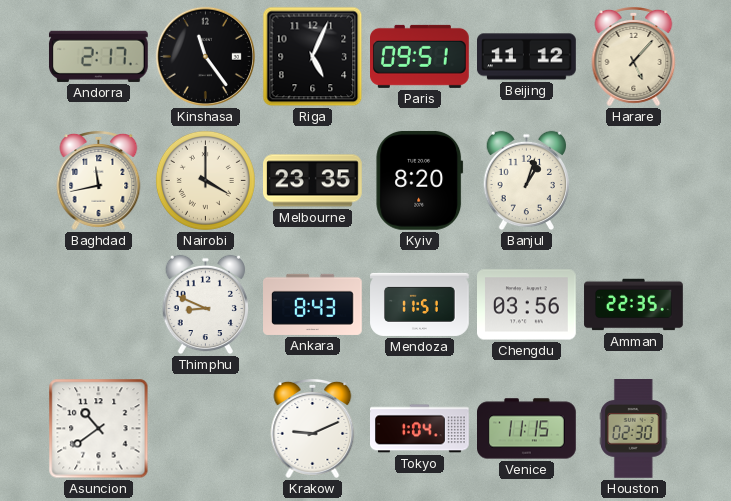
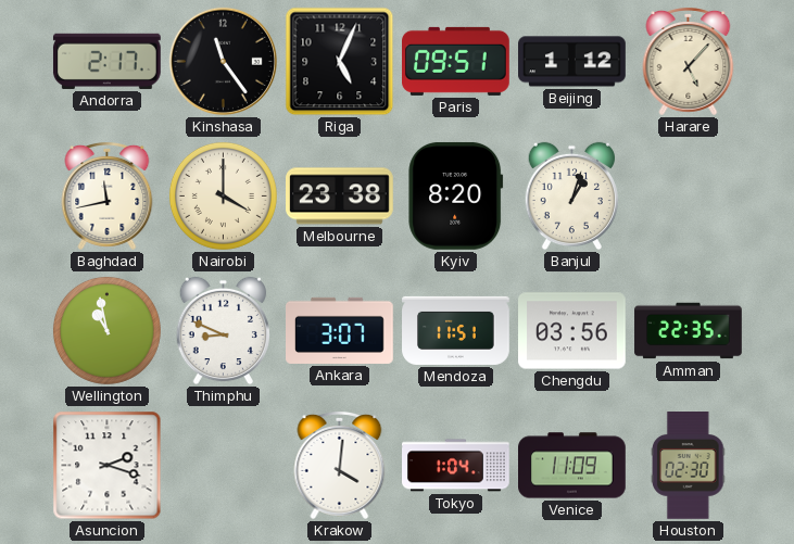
Beijing: 11:12 -> 1:12
Melbourne: 23:35 -> 23:38
Wellington: none -> 10:58
Ankara: 8:43 -> 3:07
Asuncion: 10:39 -> 2:18
Krakow: 9:11 -> 4:01
Venice: 11:15 -> 11:09
